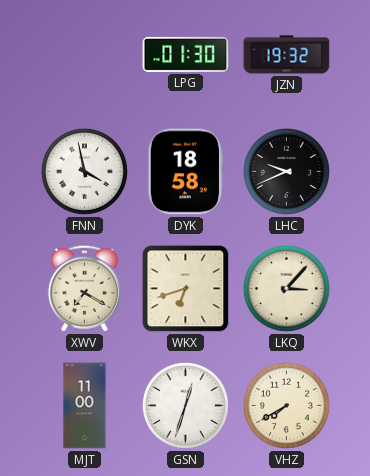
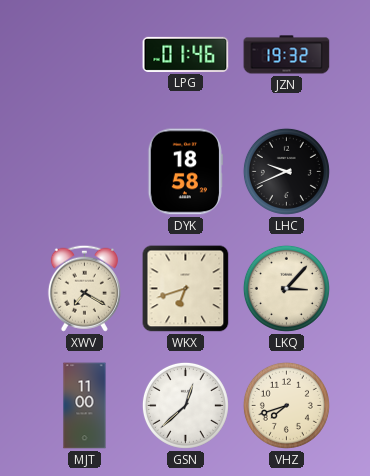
LPG: 01:30 -> 01:46
FNN: 3:58 -> none
GSN: 12:33 -> 12:38
VHZ: 7:40 -> 7:42
